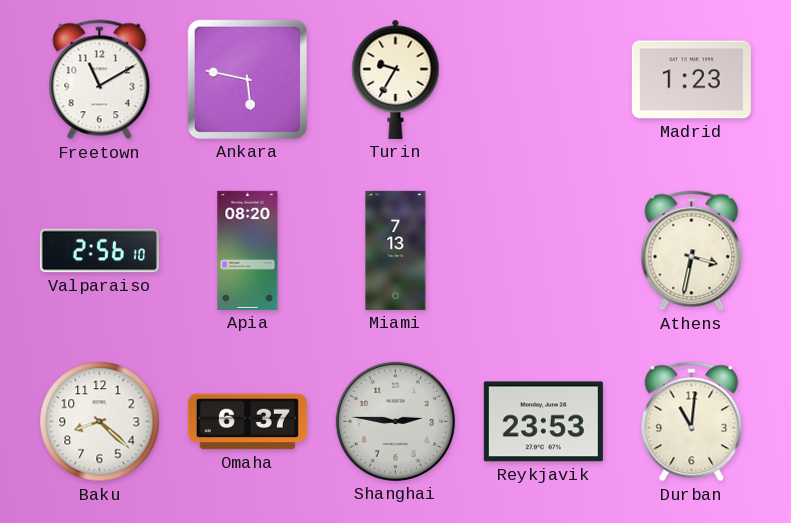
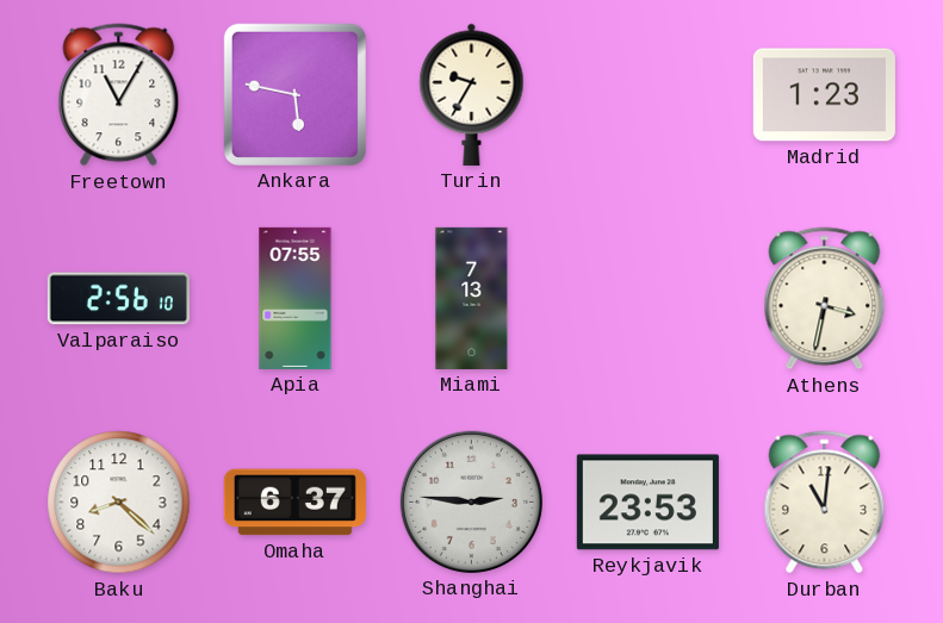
Freetown: 11:10 -> 11:05
Apia: 08:20 -> 07:55
